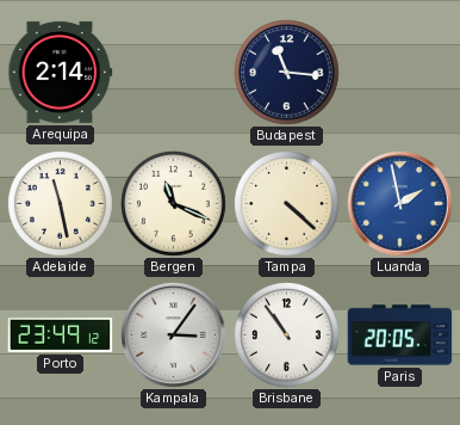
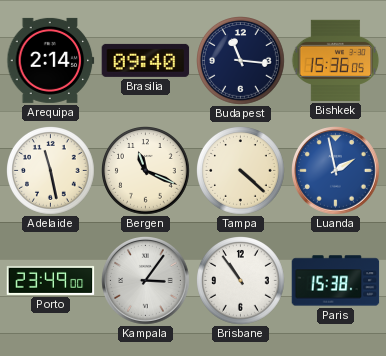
Brasilia: none -> 09:40
Bishkek: none -> 15:36
Porto: 23:49:12 -> 23:49:00
Paris: 20:05 -> 15:38
